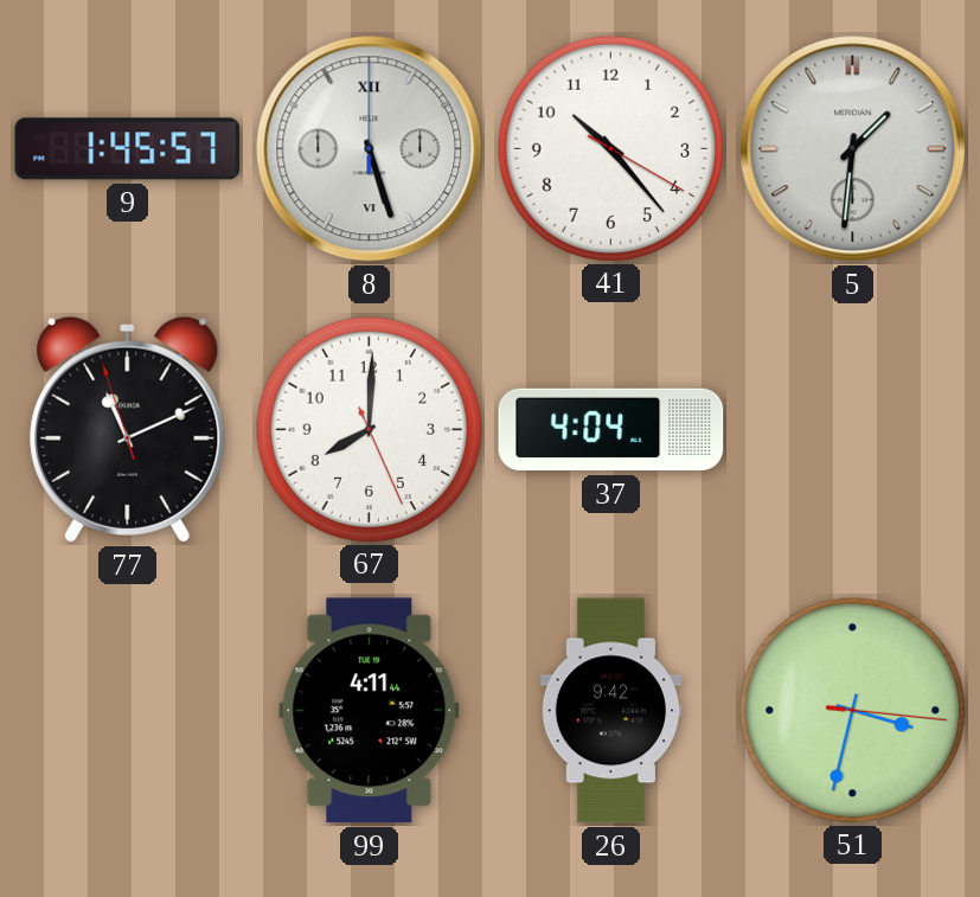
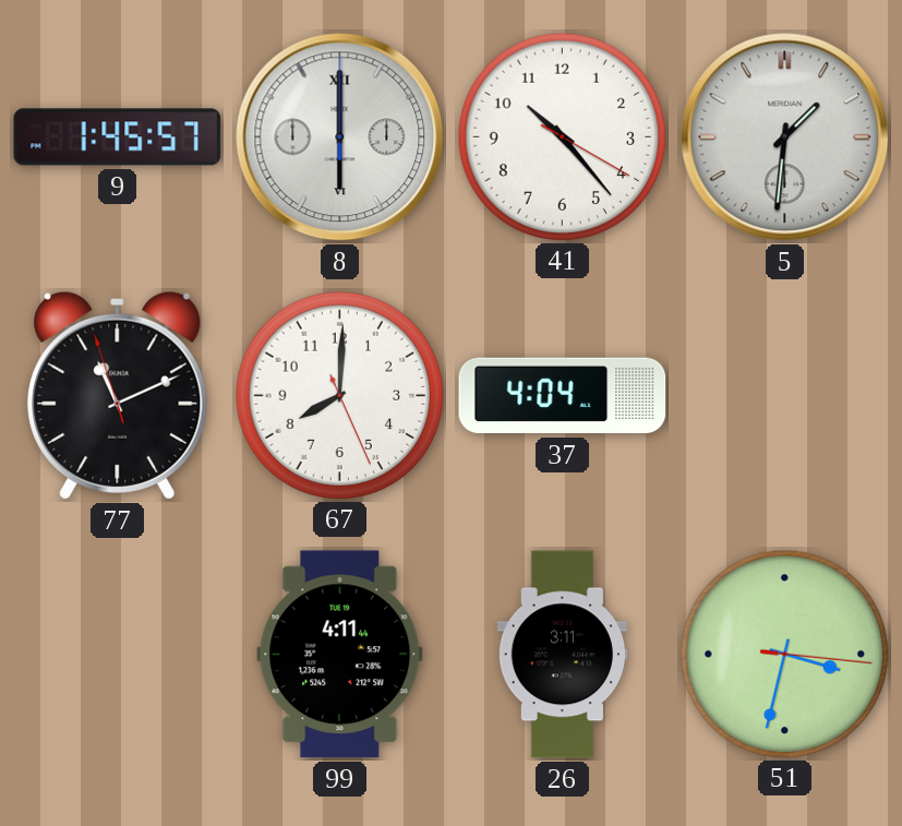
8: 5:27 -> 6:00
26: 9:42 -> 3:11
